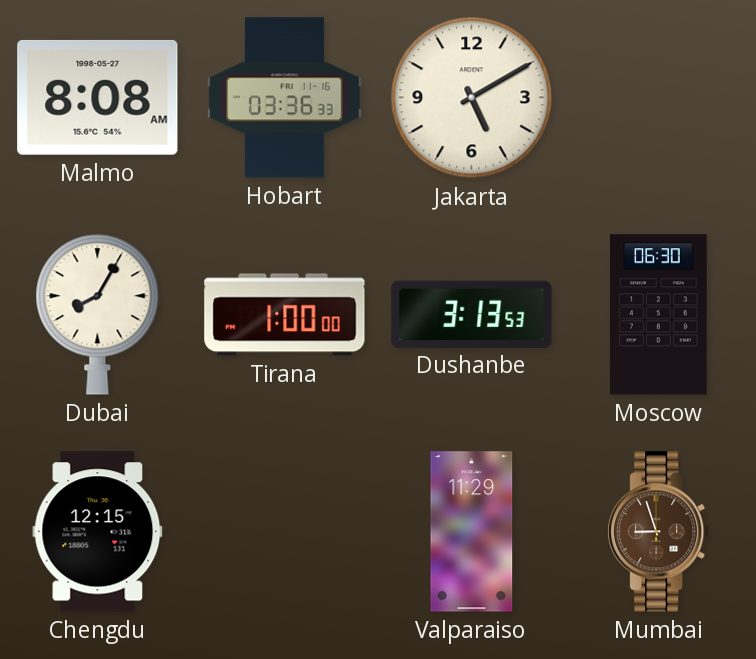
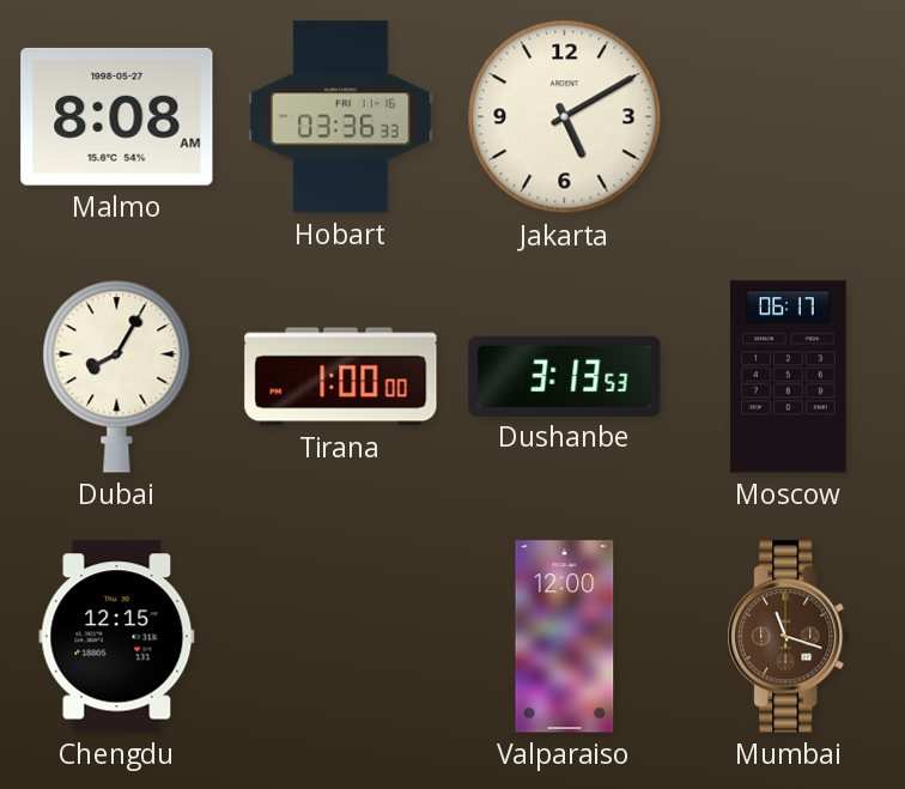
Moscow: 06:30 -> 06:17
Valparaiso: 11:29 -> 12:00
Mumbai: 8:57 -> 11:18
